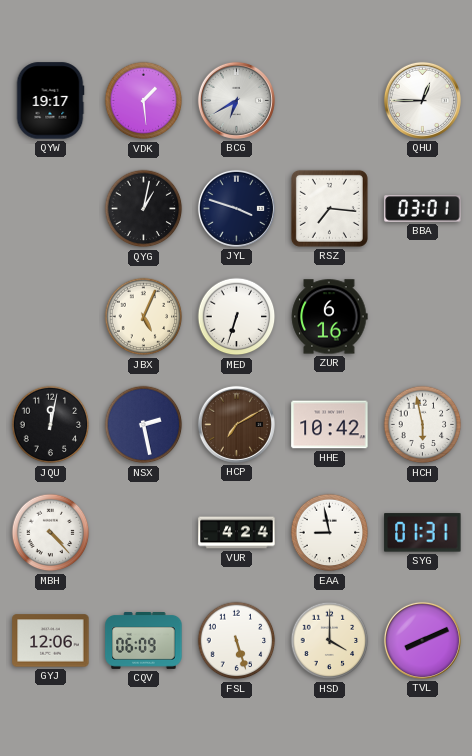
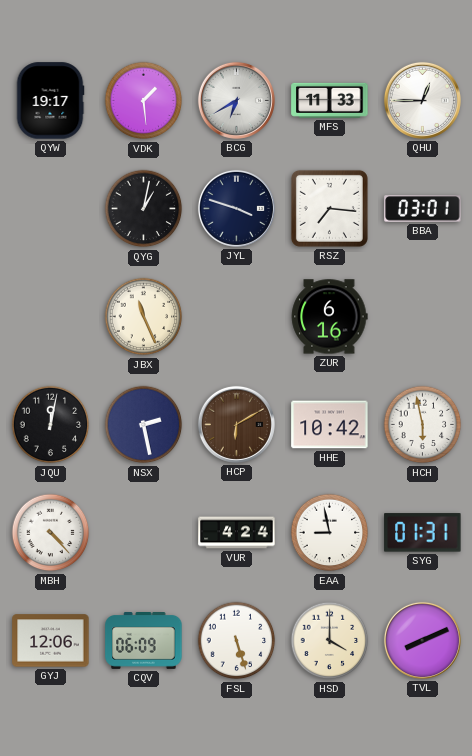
MFS: none -> 11:33
JBX: 5:04 -> 11:26
MED: 6:33 -> none
HCP: 7:10 -> 6:10
